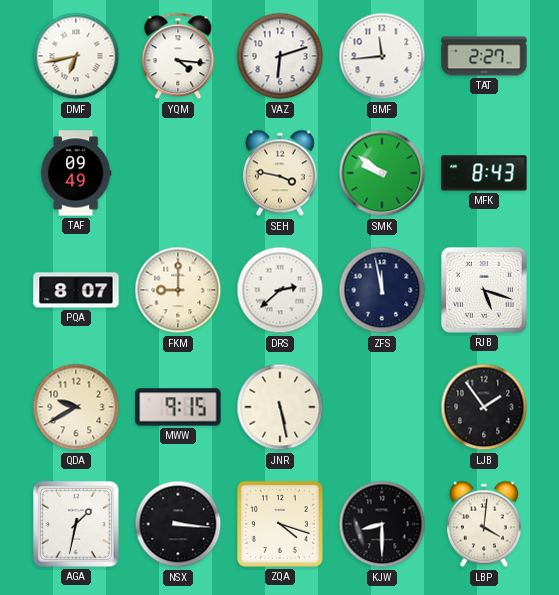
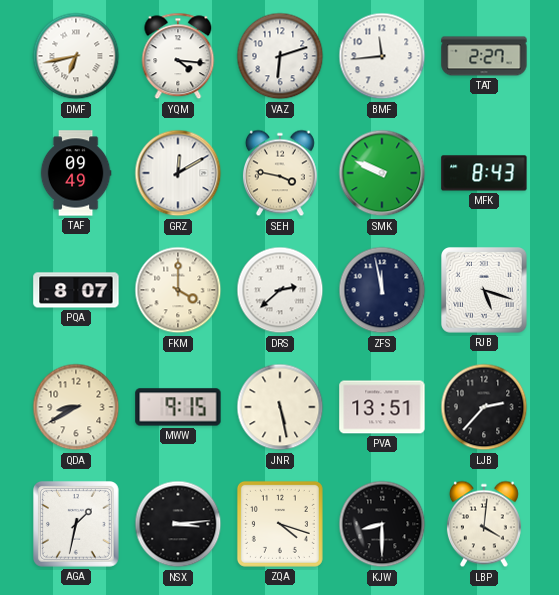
GRZ: none -> 12:10
SMK: 9:51 -> 9:49
FKM: 9:00 -> 4:00
QDA: 9:40 -> 8:40
PVA: none -> 13:51
LJB: 1:54 -> 2:37
NSX: 3:16 -> 3:14
